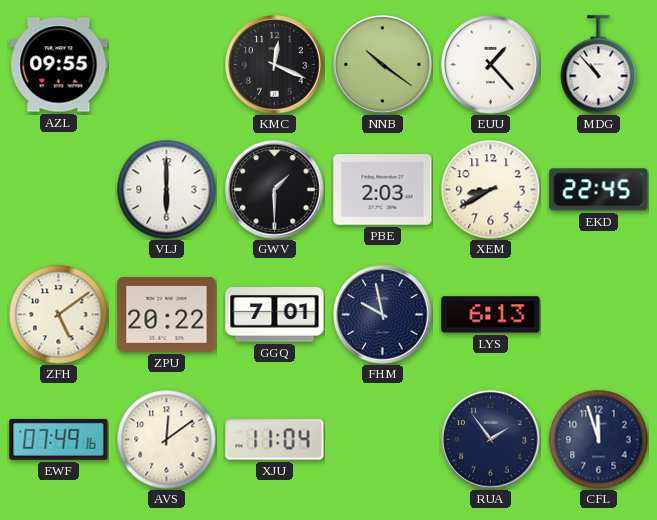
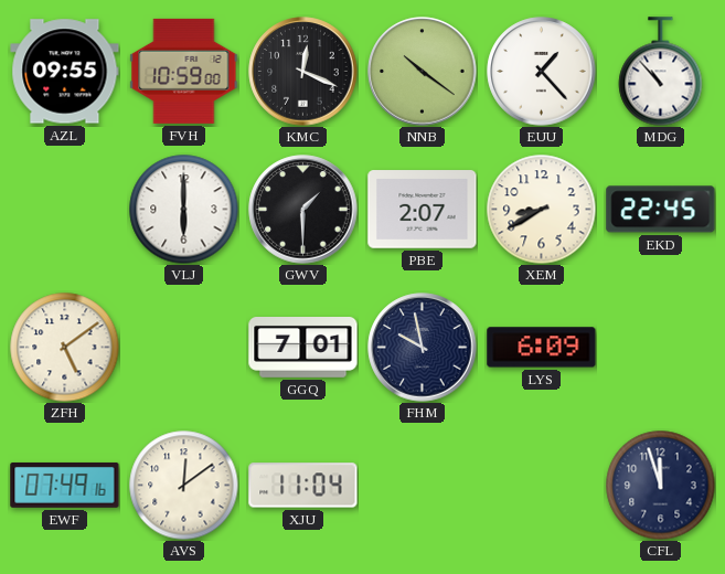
FVH: none -> 10:59
PBE: 2:03 -> 2:07
ZPU: 20:22 -> none
LYS: 6:13 -> 6:09
RUA: 1:54 -> none
